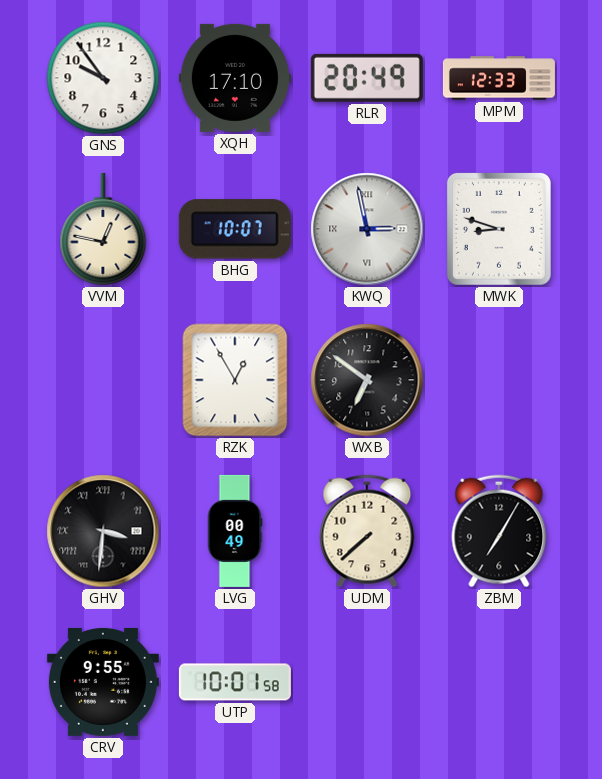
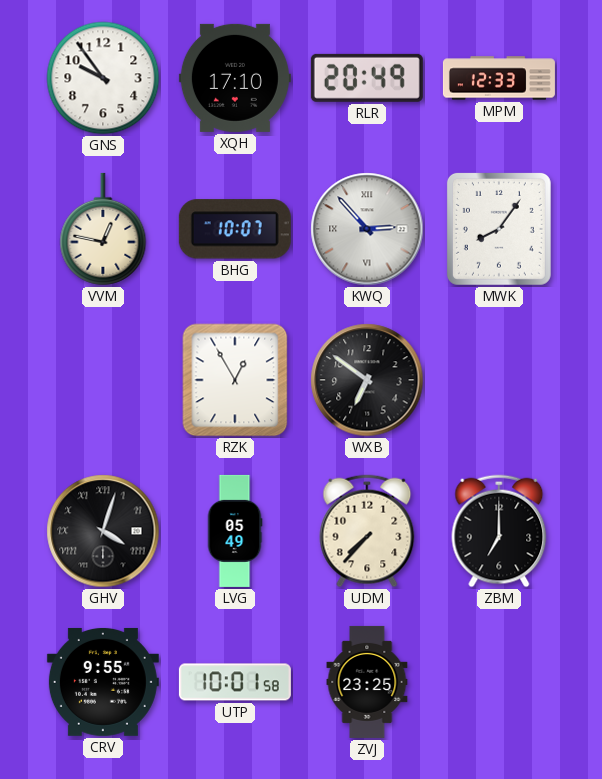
KWQ: 2:58 -> 2:53
MWK: 8:48 -> 8:06
GHV: 3:31 -> 4:03
LVG: 00:49 -> 05:49
UDM: 7:38 -> 7:37
ZBM: 7:05 -> 7:00
ZVJ: none -> 23:25
